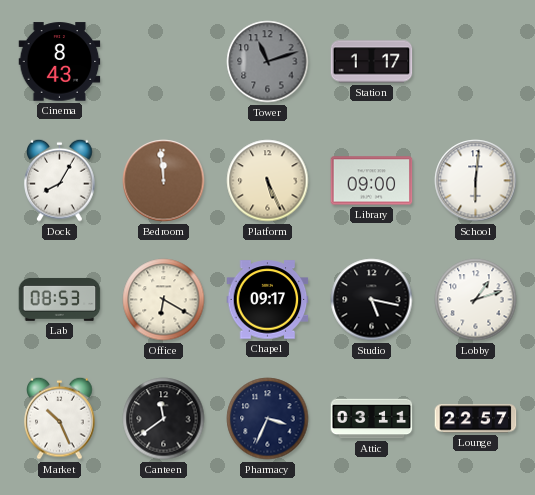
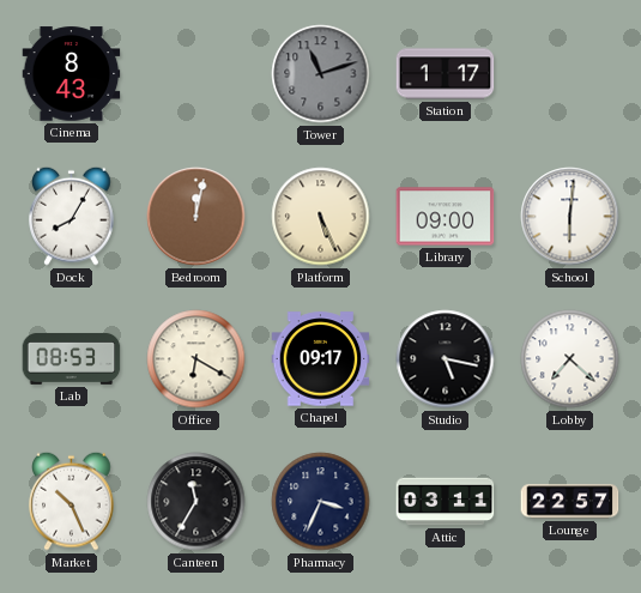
Bedroom: 11:59 -> 12:02
Lobby: 1:12 -> 7:22
Canteen: 11:39 -> 11:35
